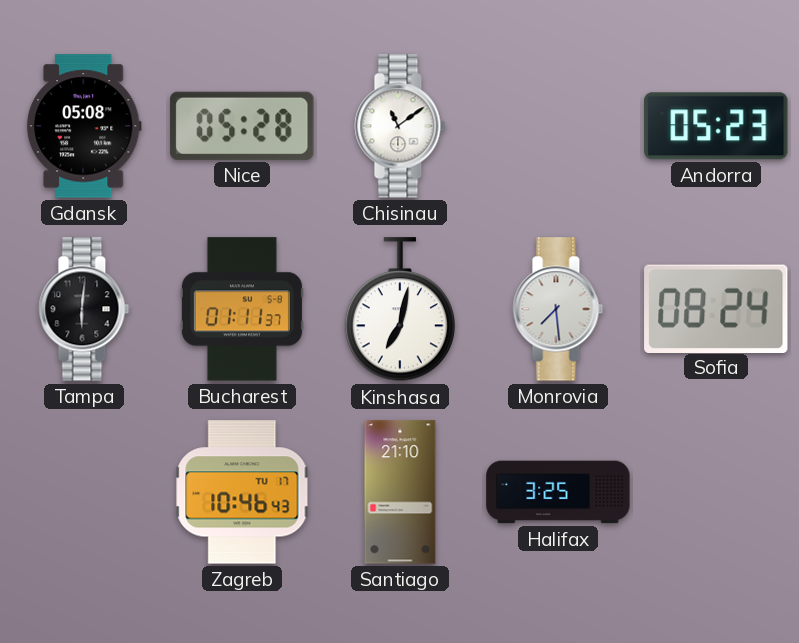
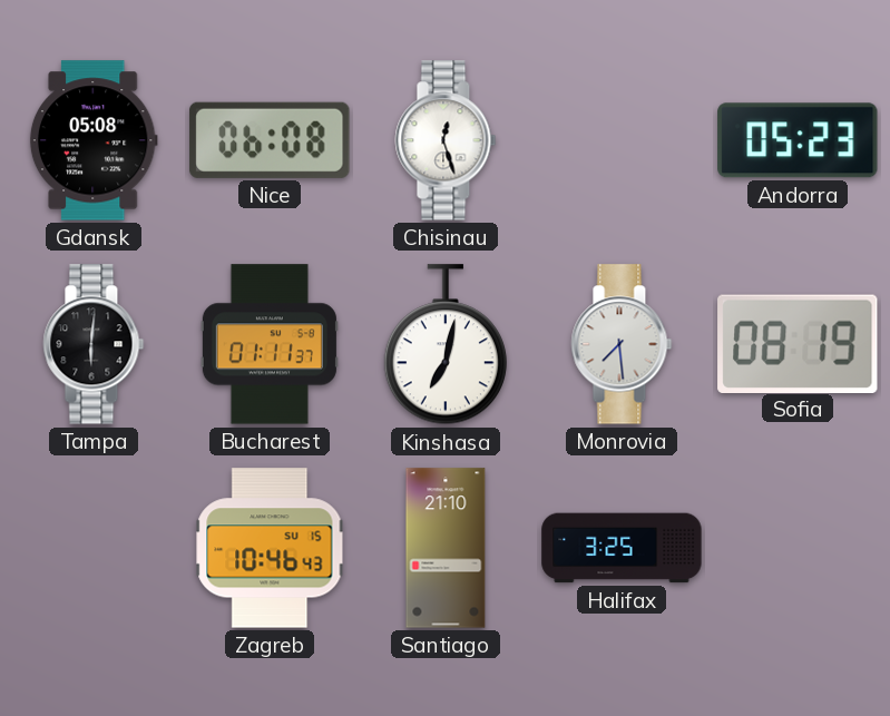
Nice: 05:28 -> 06:08
Chisinau: 11:09 -> 12:27
Sofia: 08:24 -> 08:19
Zagreb date: TU 17 -> SU 15
